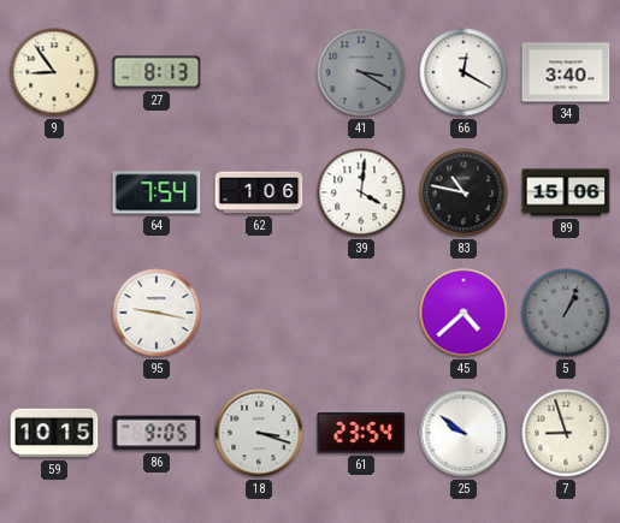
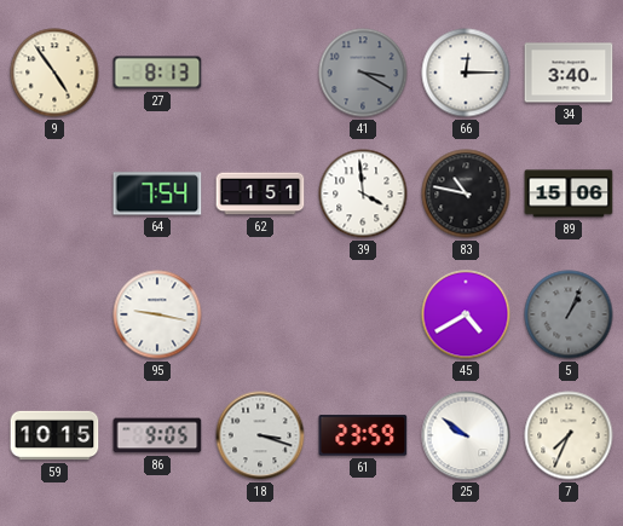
9: 8:54 -> 4:54
66: 12:20 -> 12:15
62: 1:06 -> 1:51
39: 4:01 -> 3:59
45: 4:38 -> 4:40
61: 23:54 -> 23:59
7: 8:57 -> 7:34
